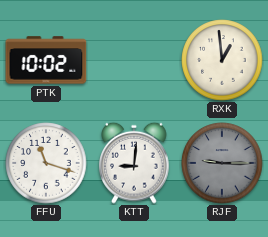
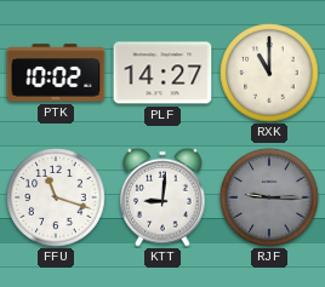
PLF: none -> 14:27
RXK: 12:59 -> 11:00
